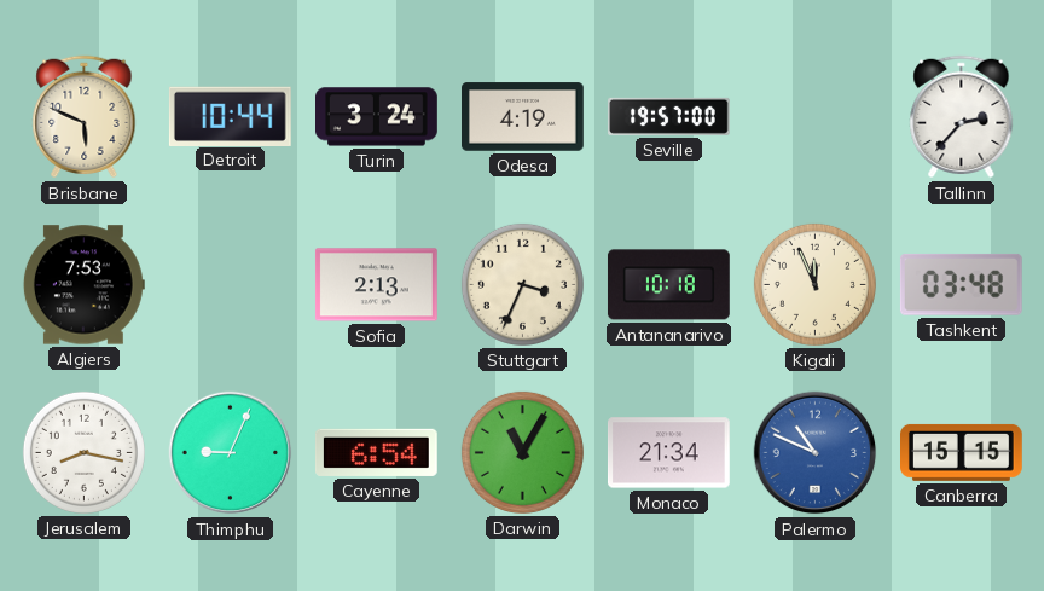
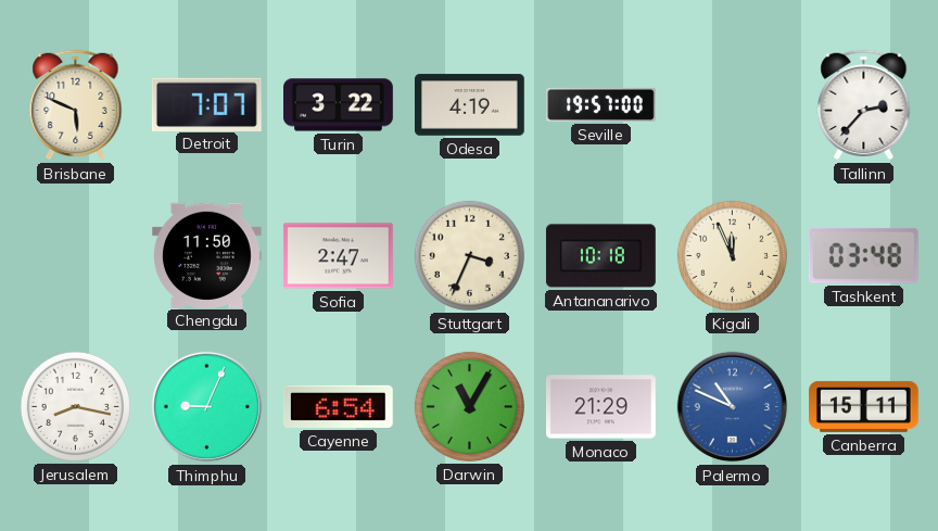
Detroit: 10:44 -> 7:07
Turin: 3:24 -> 3:22
Algiers: 7:53 -> none
Chengdu: none -> 11:50
Sofia: 2:13 -> 2:47
Monaco: 21:34 -> 21:29
Canberra: 15:15 -> 15:11
